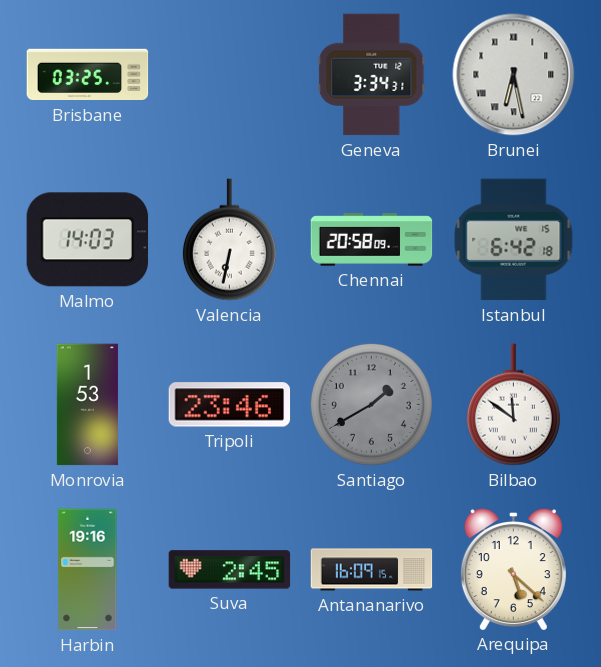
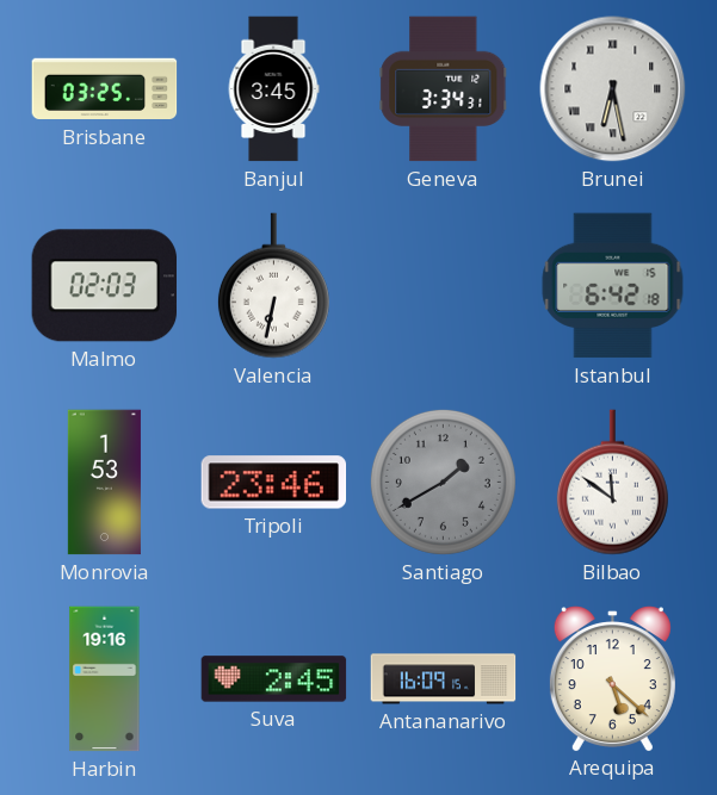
Banjul: none -> 3:45
Malmo: 14:03 -> 02:03
Chennai: 20:58 -> none
